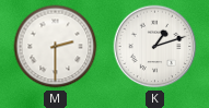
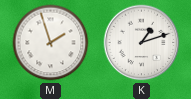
M: 2:30 -> 1:57
